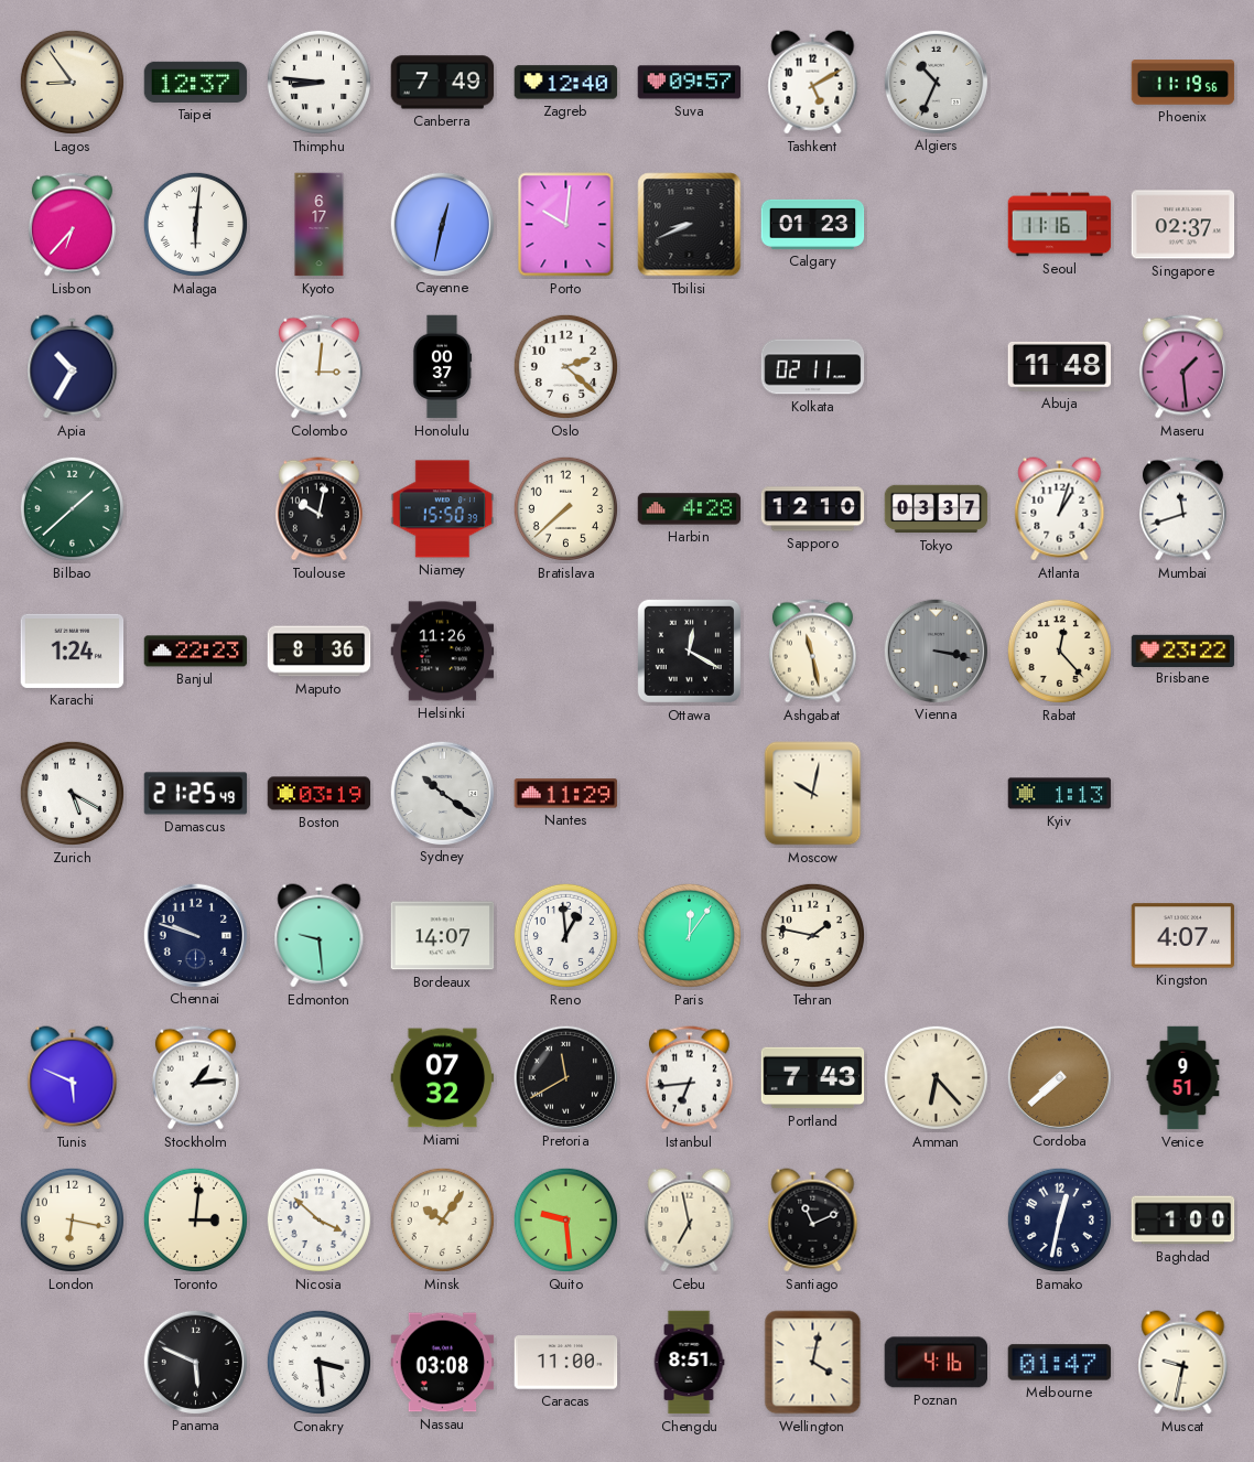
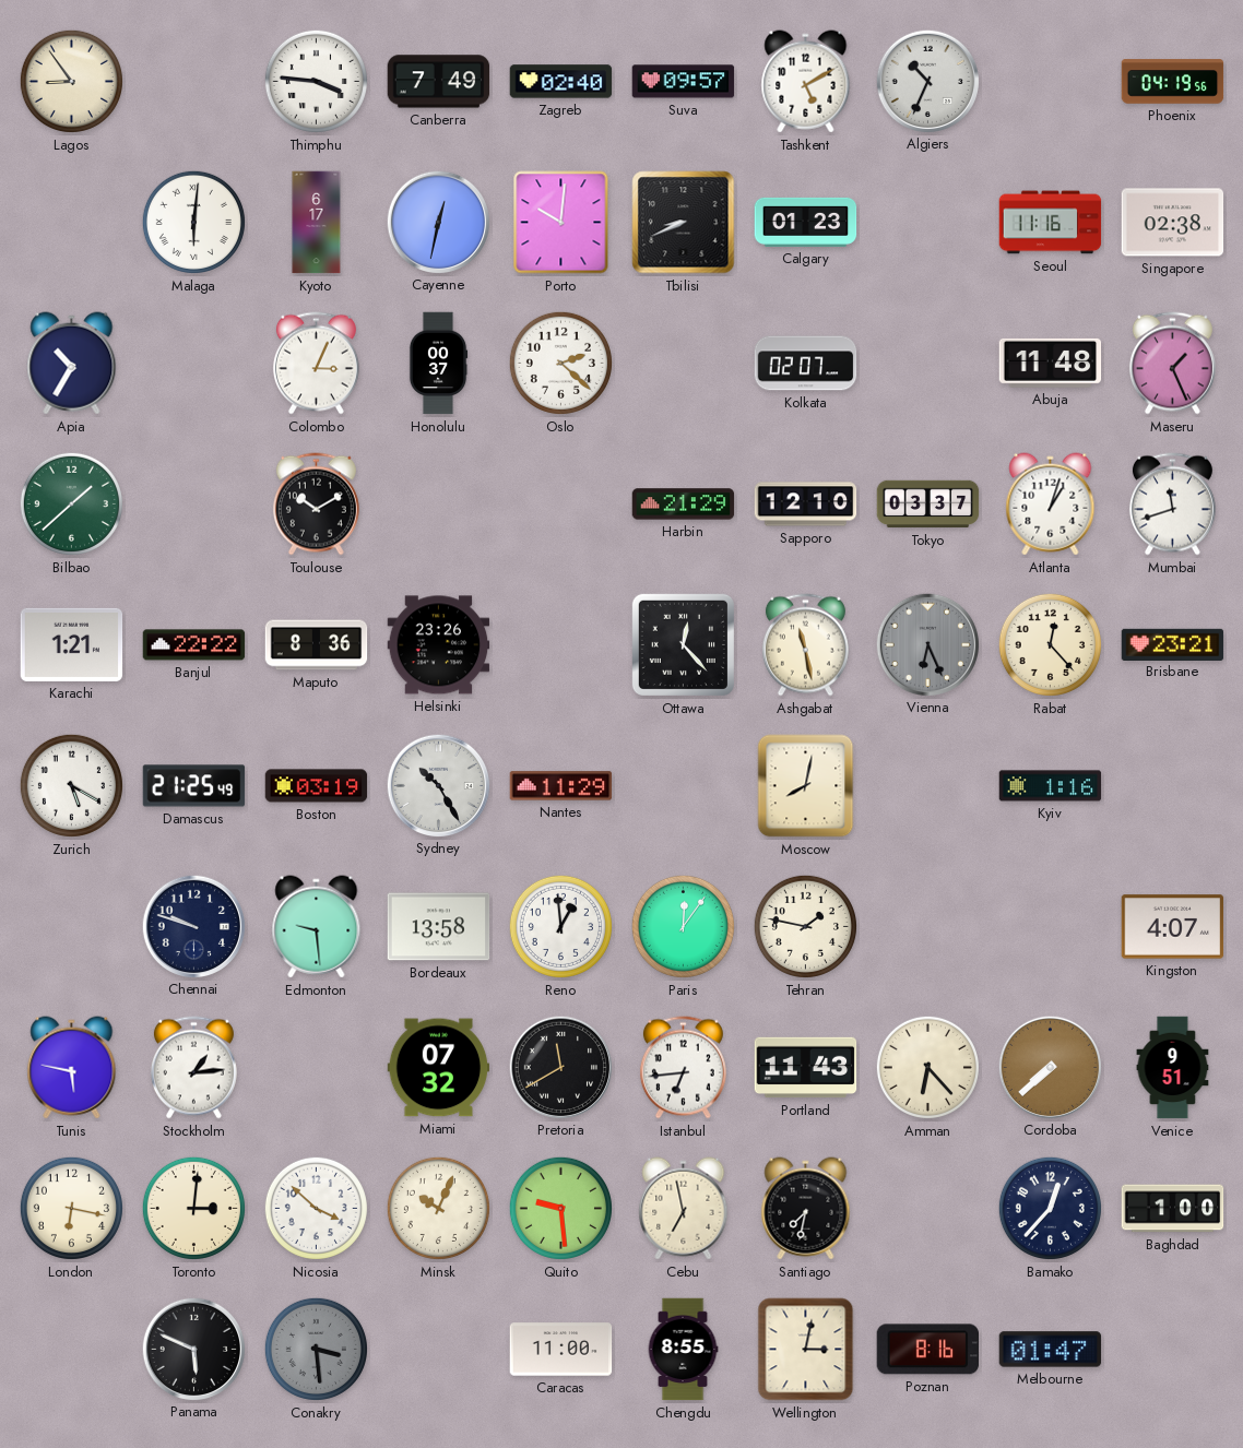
Taipei: 12:37 -> none
Thimphu: 8:46 -> 3:46
Zagreb: 12:40 -> 02:40
Phoenix: 11:19 -> 04:19
Lisbon: 6:37 -> none
Singapore: 02:37 -> 02:38
Colombo: 3:01 -> 3:04
Kolkata: 02:11 -> 02:07
Maseru: 1:29 -> 1:26
Toulouse: 10:02 -> 10:10
Niamey: 15:50 -> none
Bratislava: 7:38 -> none
Harbin: 4:28 -> 21:29
Karachi: 1:24 -> 1:21
Banjul: 22:23 -> 22:22
Helsinki: 11:26 -> 23:26
Ottawa: 12:20 -> 12:23
Vienna: 3:17 -> 6:26
Brisbane: 23:22 -> 23:21
Sydney: 10:21 -> 10:25
Moscow: 10:02 -> 8:02
Kyiv: 1:13 -> 1:16
Bordeaux: 14:07 -> 13:58
Tunis: 5:49 -> 5:47
Portland: 7:43 -> 11:43
Minsk: 10:06 -> 10:04
Santiago: 11:11 -> 7:32
Bamako: 12:32 -> 12:37
Conakry dial: white -> grey
Nassau: 03:08 -> none
Chengdu: 8:51 -> 8:55
Wellington: 4:02 -> 3:02
Poznan: 4:16 -> 8:16
Muscat: 9:32 -> none
